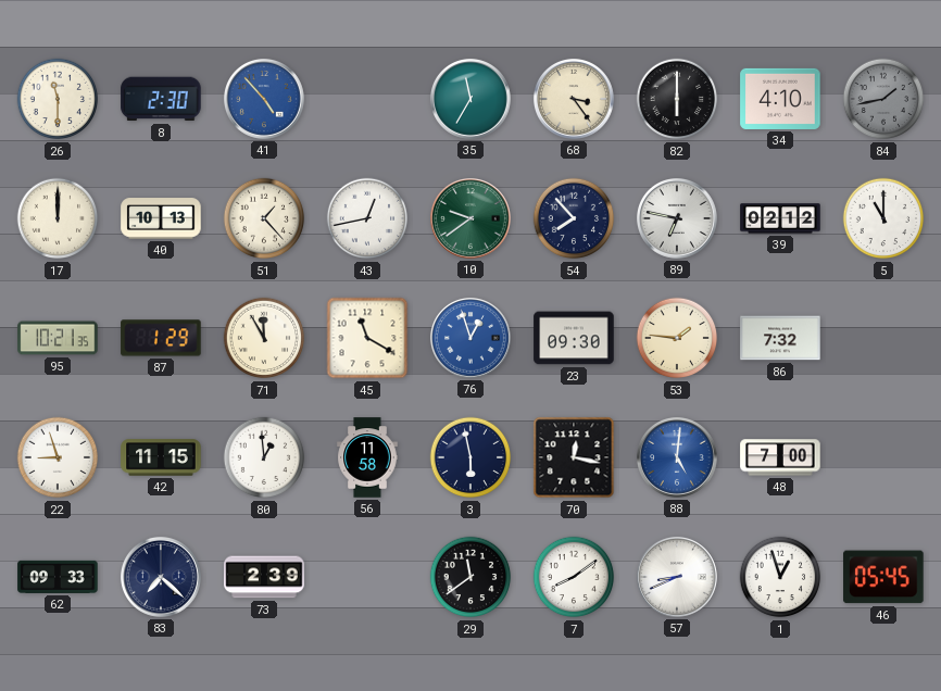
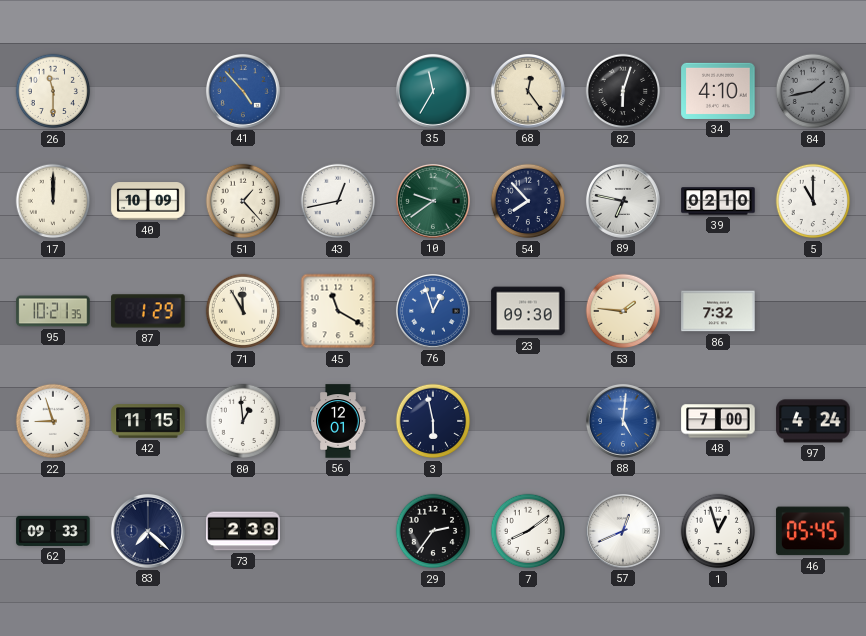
8: 2:30 -> none
68: 3:24 -> 12:24
82: 6:00 -> 6:03
40: 10:13 -> 10:09
39: 02:12 -> 02:10
56: 11:58 -> 12:01
70: 12:17 -> none
97: none -> 4:24
29: 11:39 -> 2:36
57: 8:41 -> 12:41
